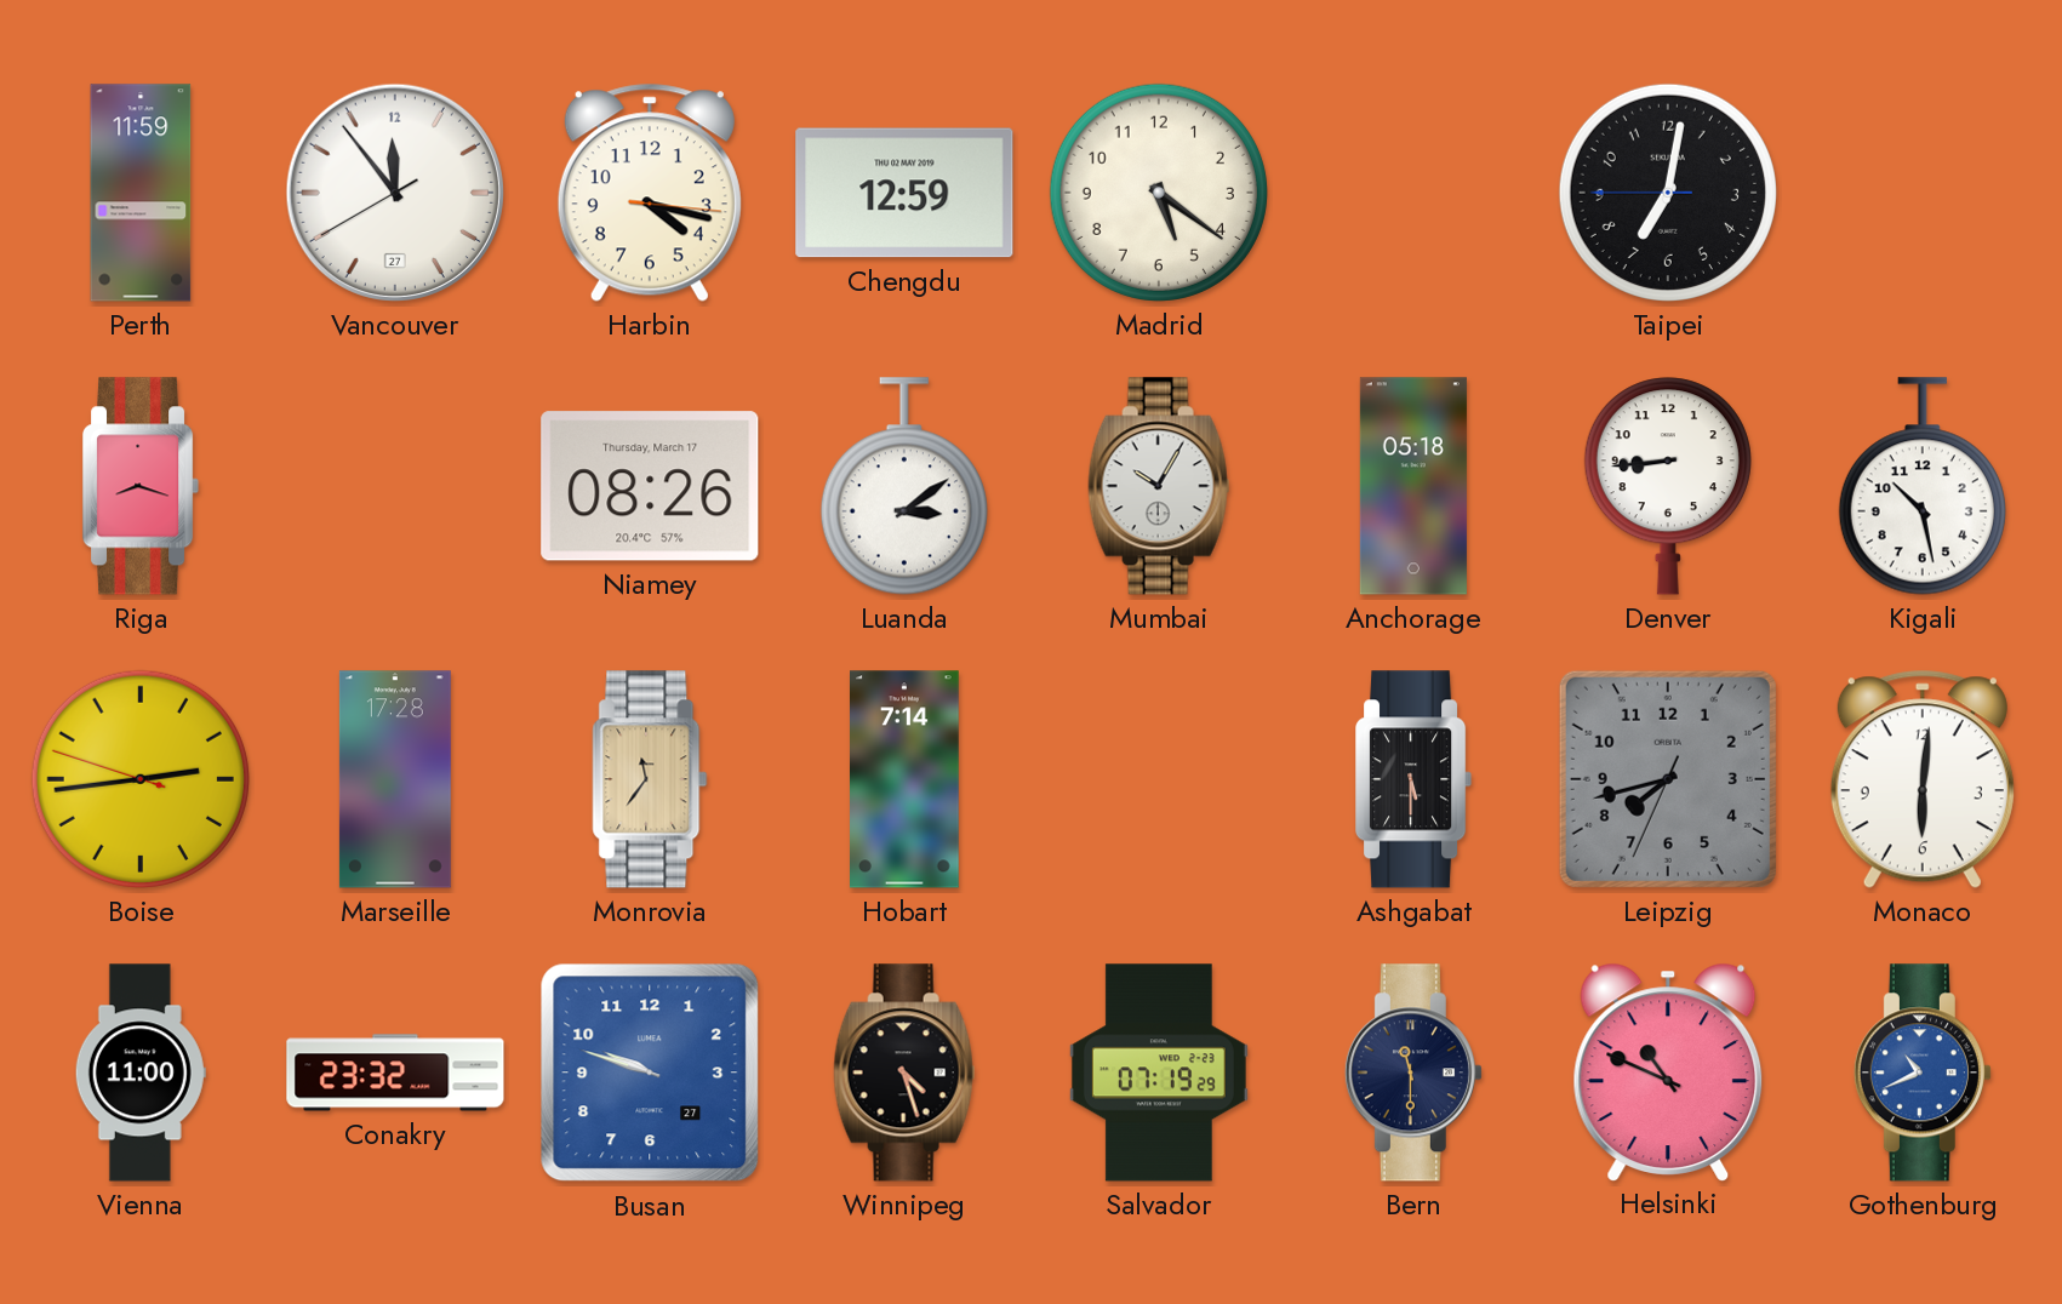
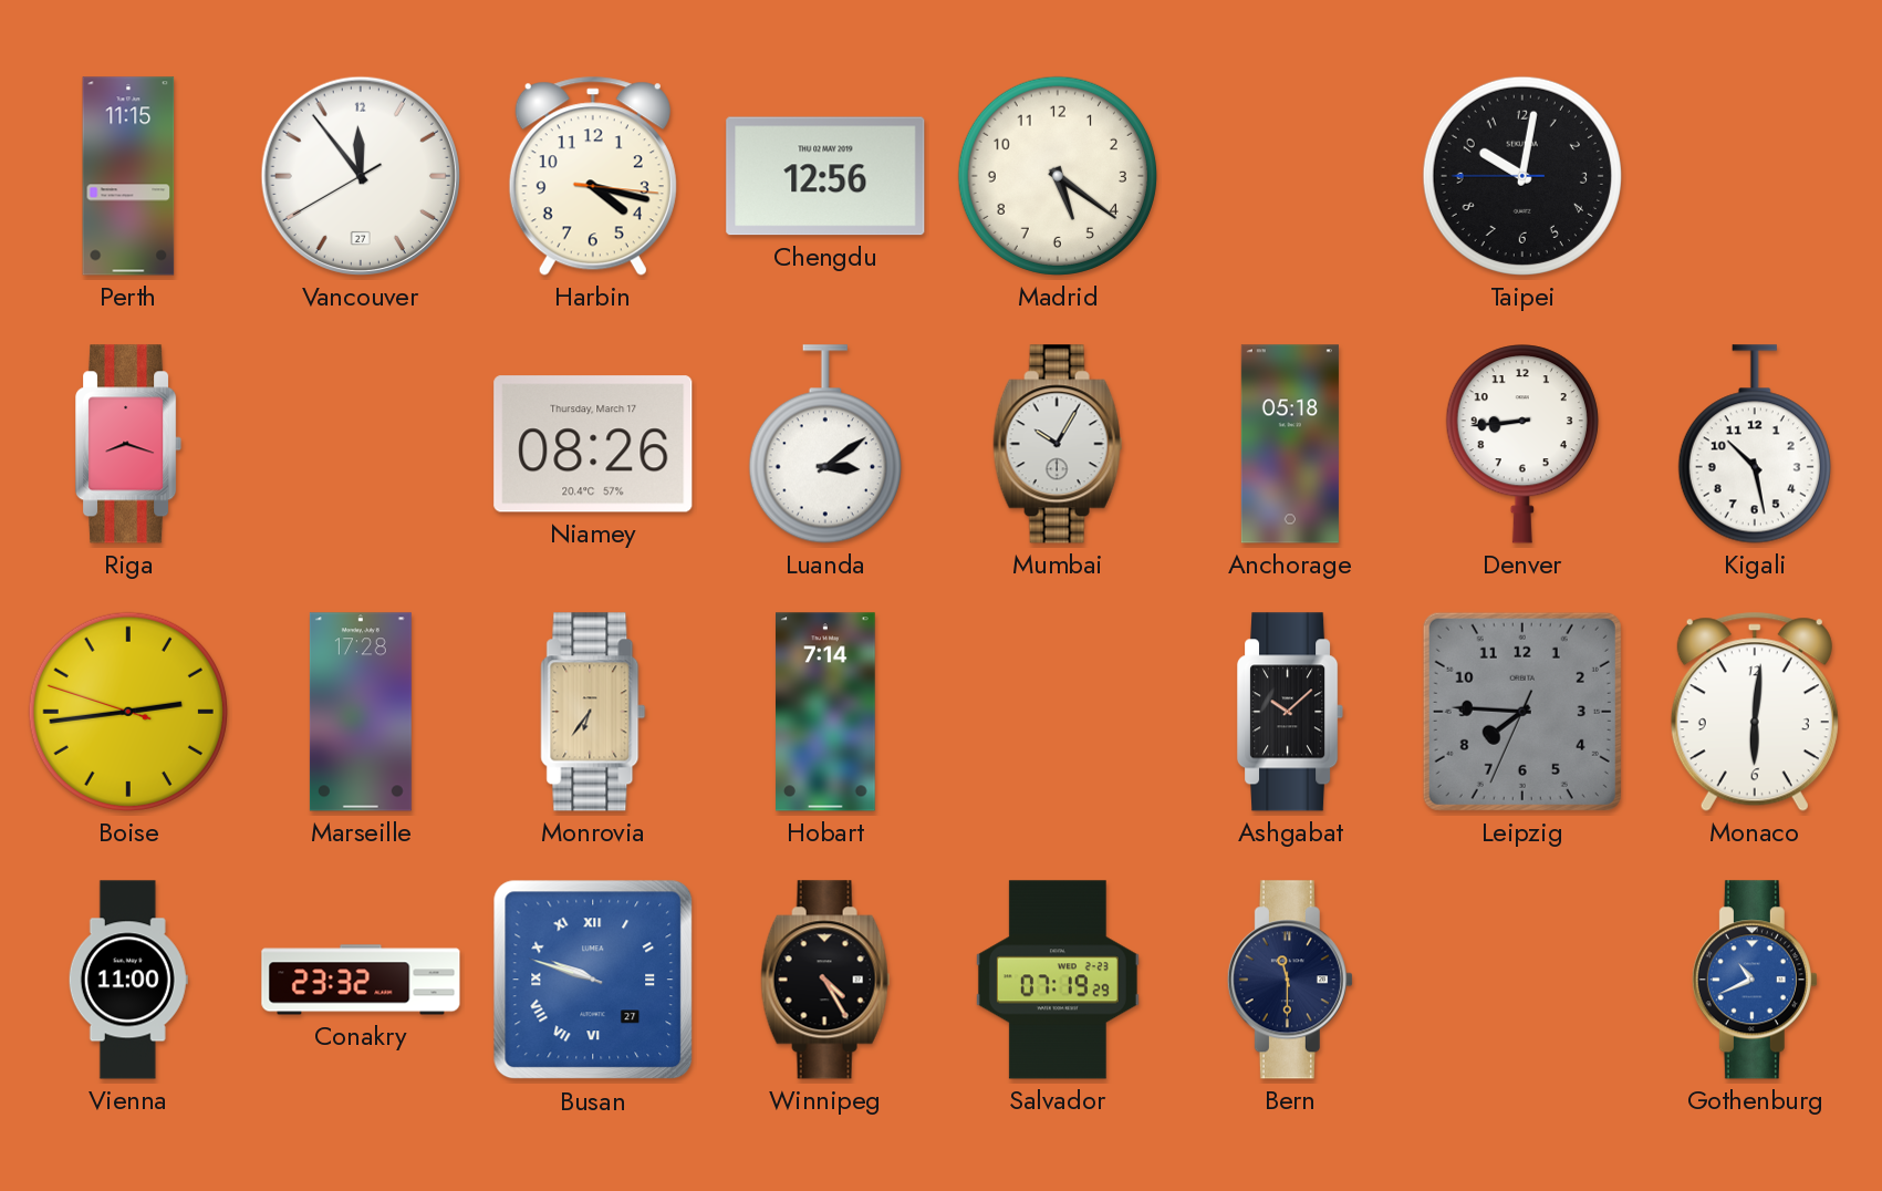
Perth: 11:59 -> 11:15
Chengdu: 12:59 -> 12:56
Taipei: 7:01 -> 10:01
Monrovia: 11:36 -> 6:36
Ashgabat: 5:30 -> 10:08
Leipzig: 7:42 -> 7:45
Busan numerals: Arabic -> Roman
Winnipeg: 4:27 -> 4:25
Helsinki: 10:49 -> none
